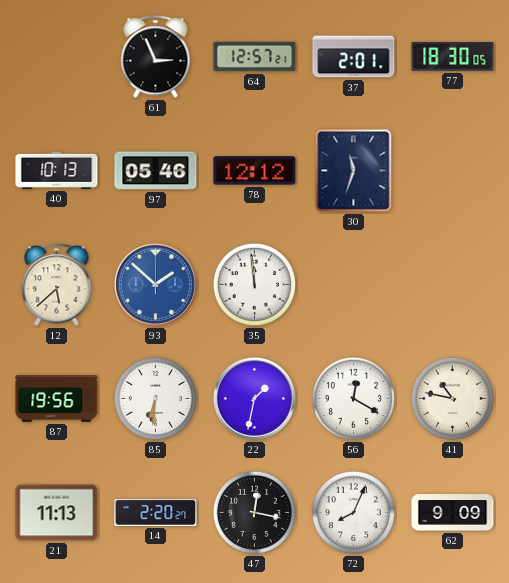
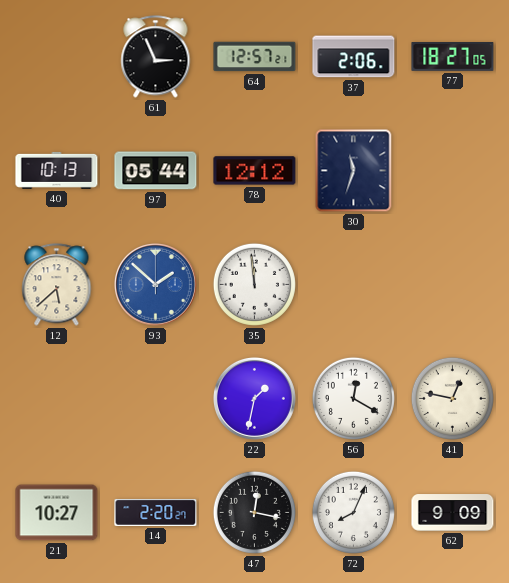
37: 2:01 -> 2:06
77: 18:30 -> 18:27
97: 05:46 -> 05:44
87: 19:56 -> none
85: 6:31 -> none
41: 10:47 -> 12:47
21: 11:13 -> 10:27
